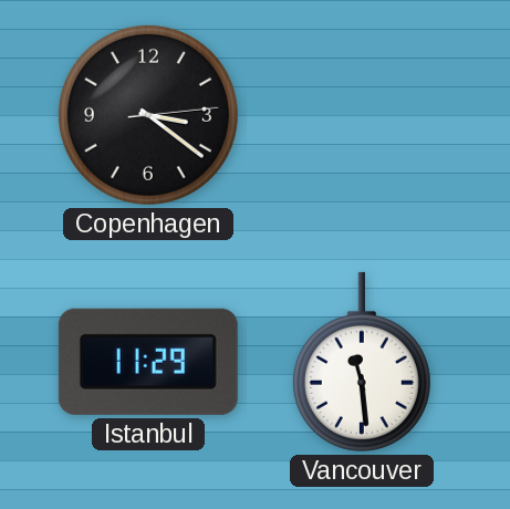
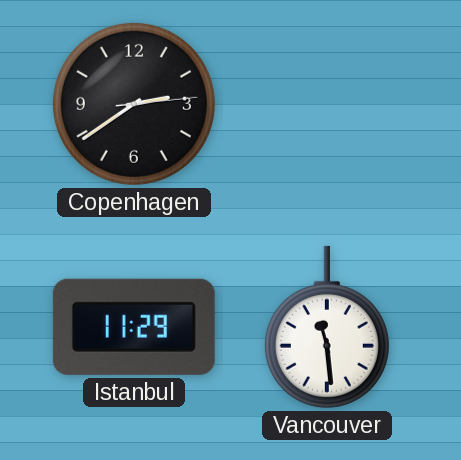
Copenhagen: 3:21 -> 2:39
